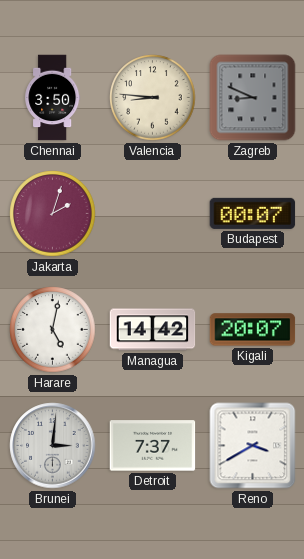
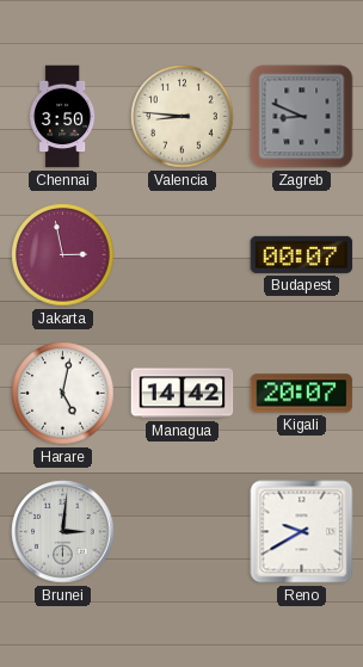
Jakarta: 2:03 -> 2:58
Detroit: 7:37 -> none
Reno: 3:40 -> 9:40
